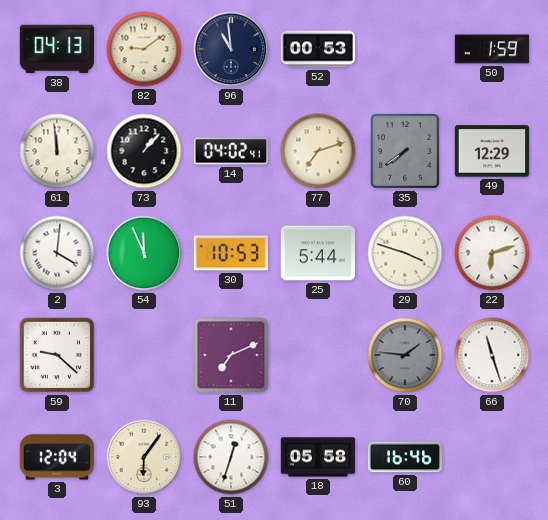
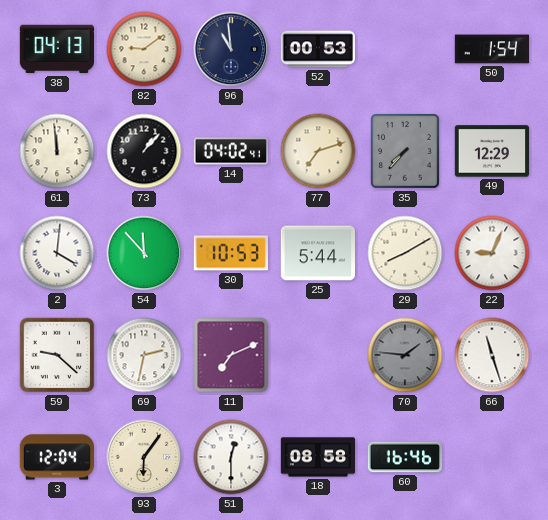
50: 1:59 -> 1:54
35: 7:39 -> 7:37
54: 11:56 -> 11:53
29: 3:48 -> 8:10
22: 6:12 -> 9:04
69: none -> 2:32
51: 12:33 -> 12:30
18: 05:58 -> 08:58
